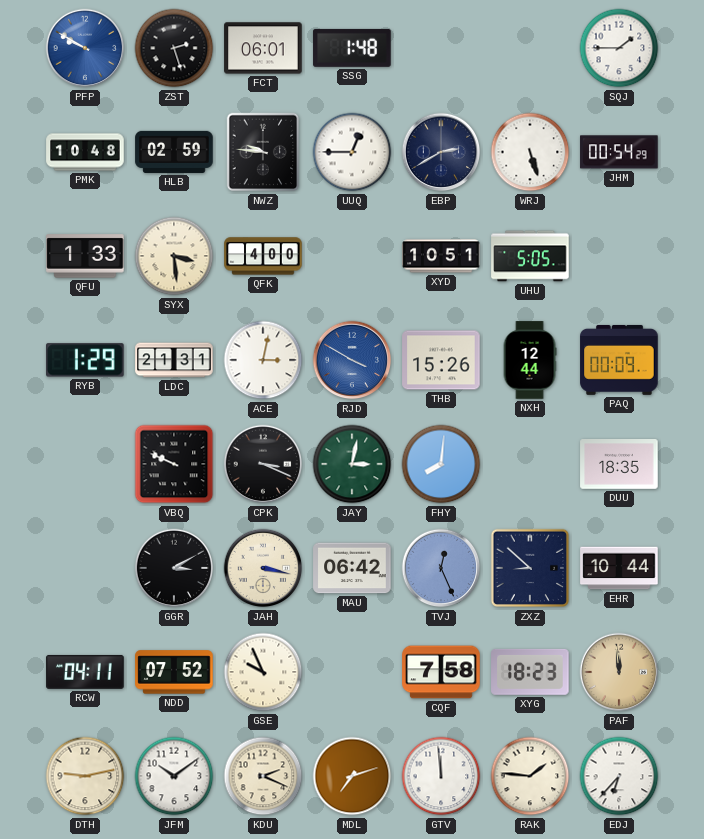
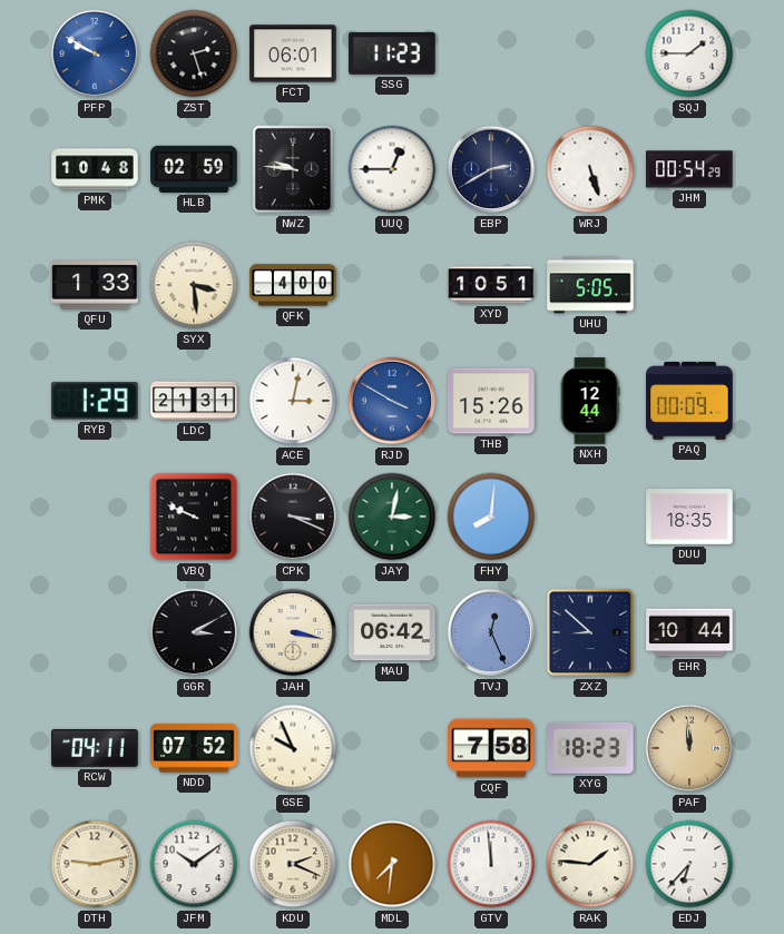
SSG: 1:48 -> 11:23
MDL: 7:12 -> 7:31
